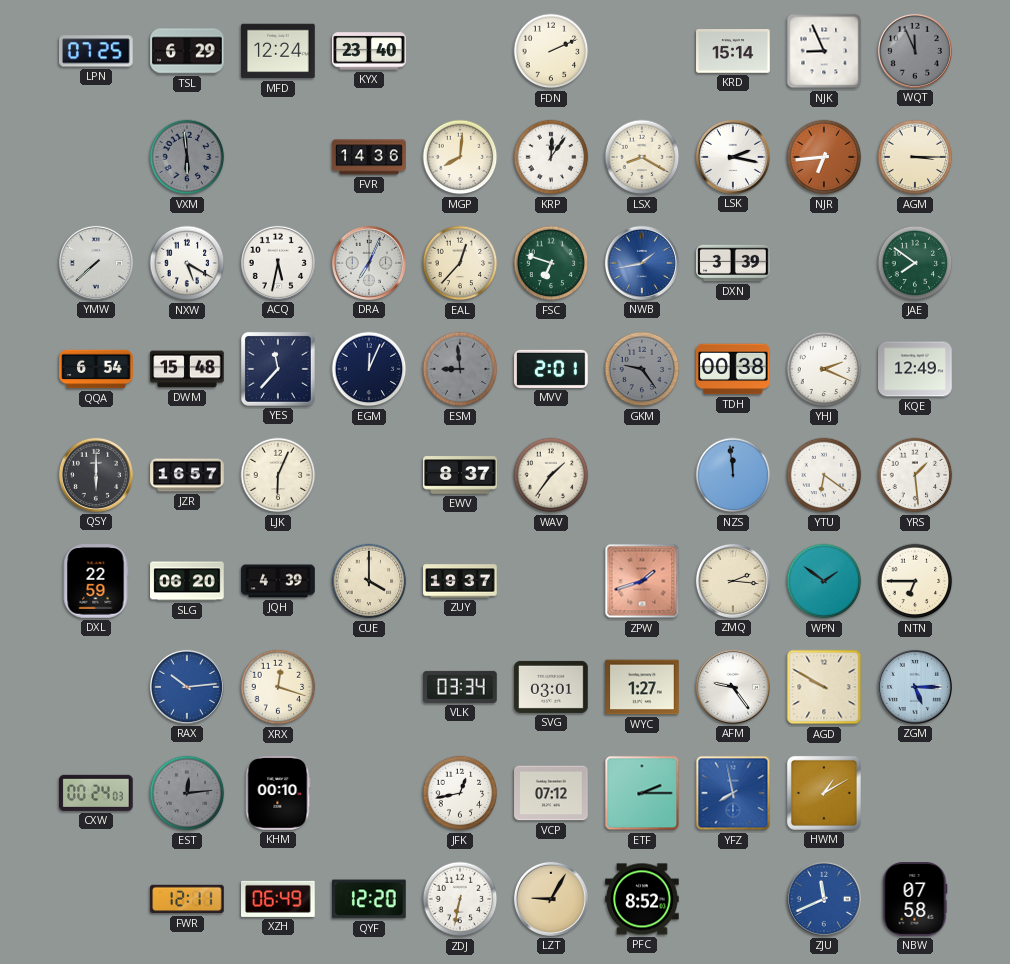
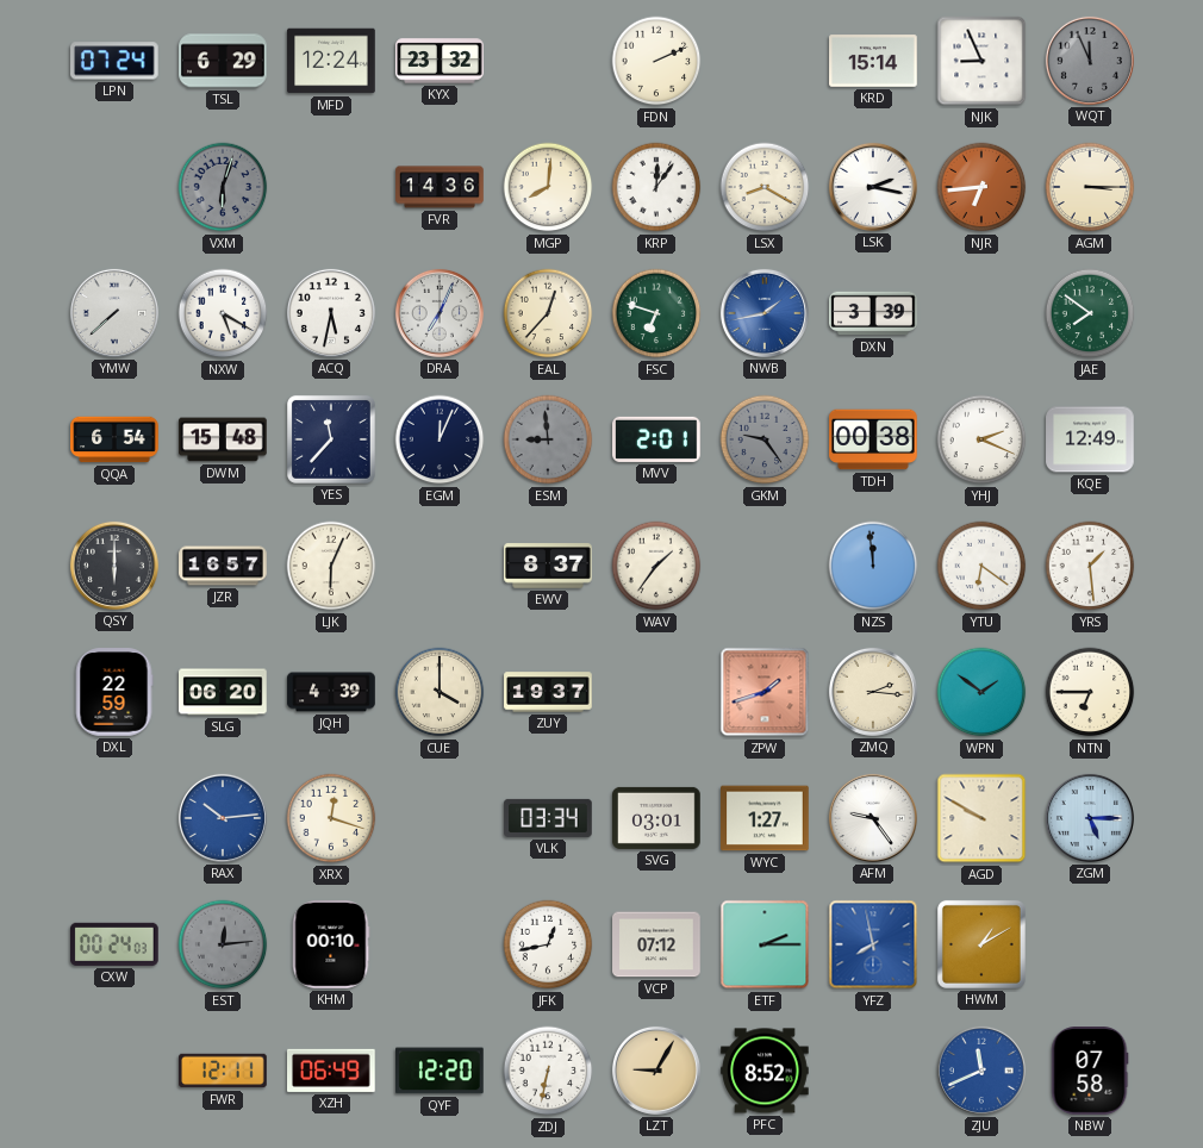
LPN: 07:25 -> 07:24
KYX: 23:40 -> 23:32
VXM: 5:59 -> 6:03
